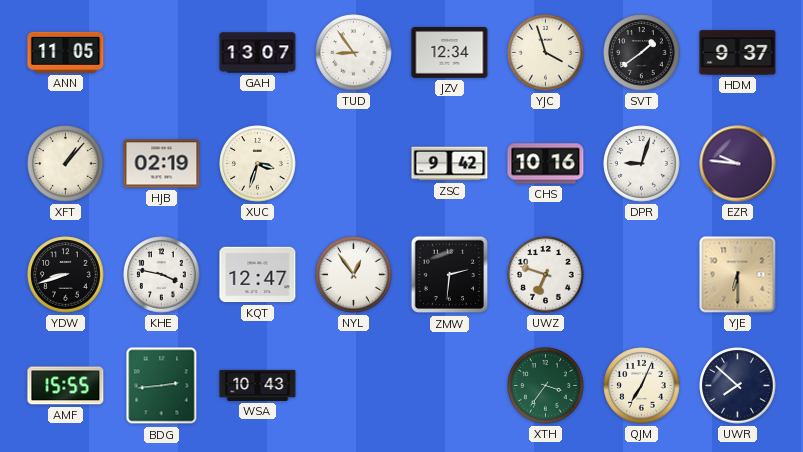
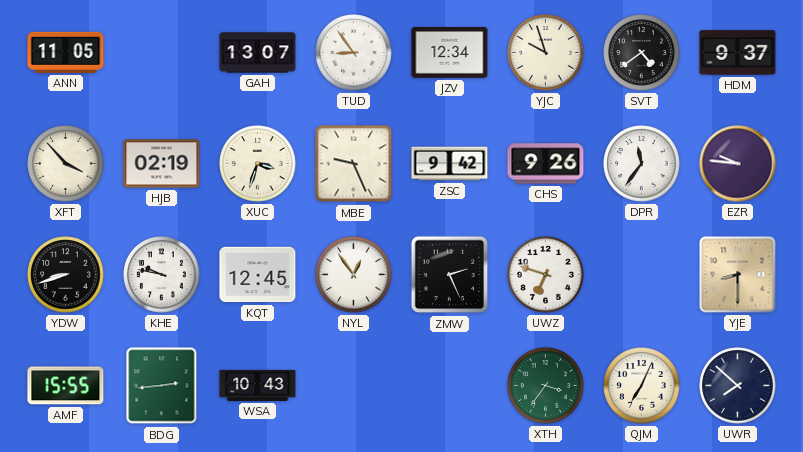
YJC: 3:57 -> 9:57
SVT: 1:39 -> 4:39
XFT: 1:07 -> 3:53
MBE: none -> 9:26
CHS: 10:16 -> 9:26
DPR: 9:03 -> 11:36
KHE: 3:47 -> 9:47
KQT: 12:47 -> 12:45
ZMW: 2:31 -> 2:26
YJE: 6:30 -> 8:30
